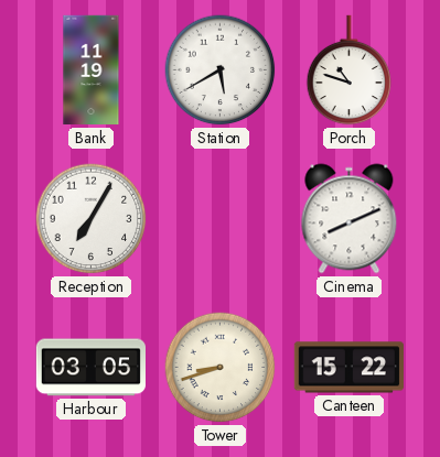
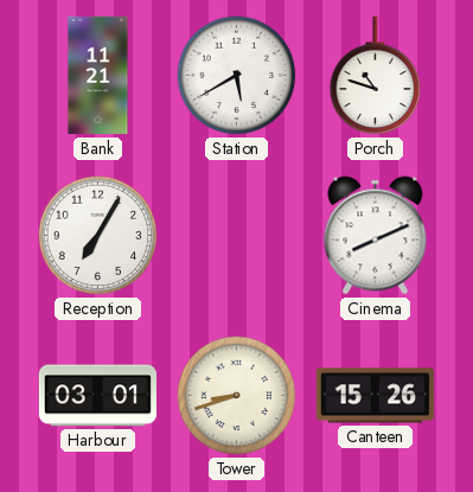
Bank: 11:19 -> 11:21
Harbour: 03:05 -> 03:01
Canteen: 15:22 -> 15:26
